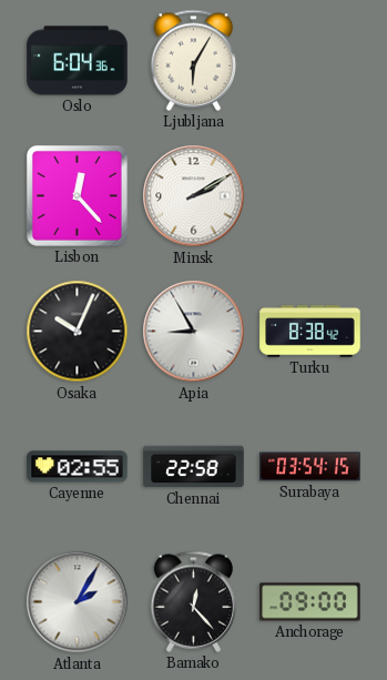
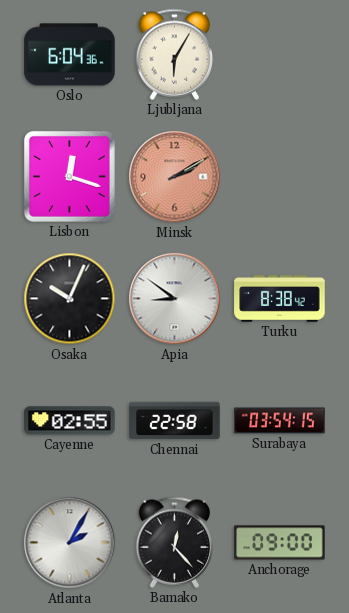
Lisbon: 12:23 -> 12:18
Minsk dial: white -> salmon
Apia: 8:55 -> 8:51
